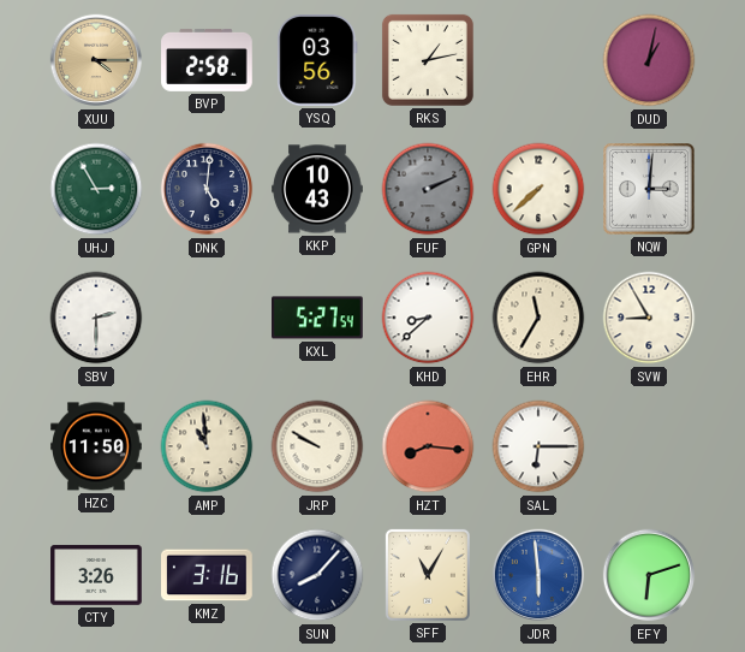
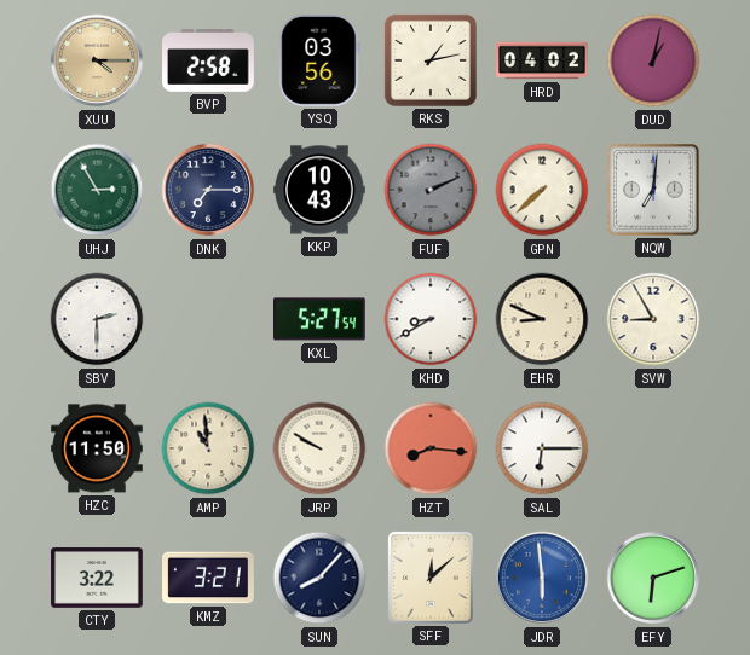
HRD: none -> 04:02
DNK: 5:01 -> 7:15
NQW: 3:01 -> 7:01
KHD: 8:38 -> 8:40
EHR: 11:35 -> 8:49
CTY: 3:26 -> 3:22
KMZ: 3:16 -> 3:21
SFF: 11:05 -> 12:08
